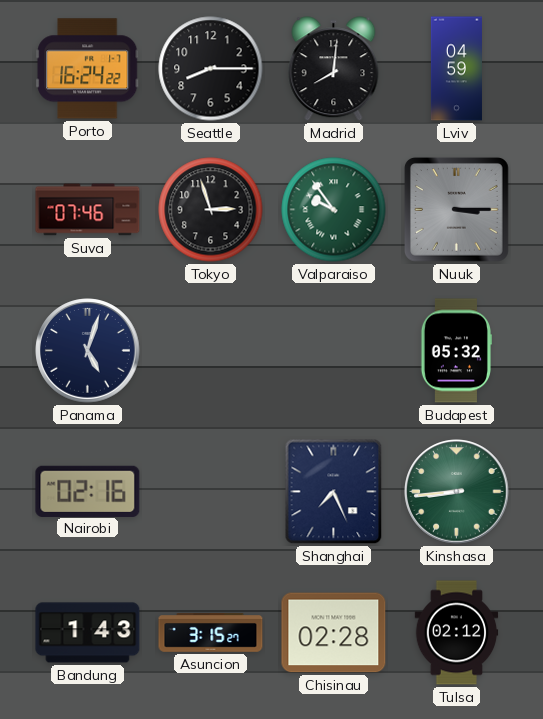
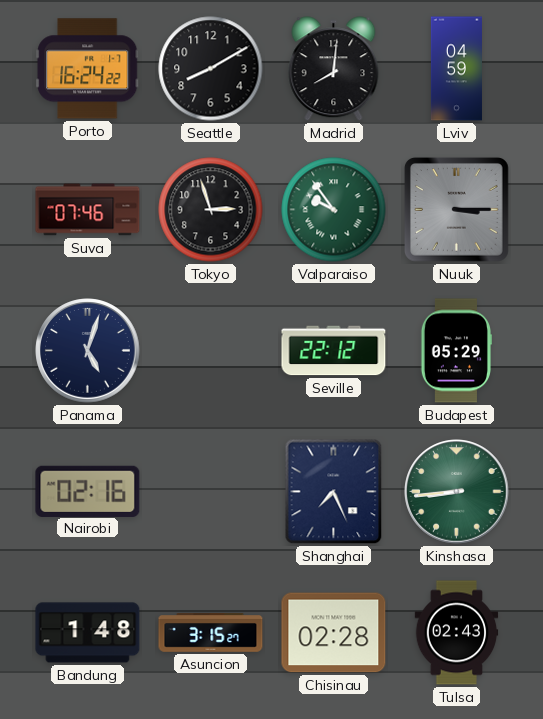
Seattle: 8:15 -> 8:10
Seville: none -> 22:12
Budapest: 05:32 -> 05:29
Bandung: 1:43 -> 1:48
Tulsa: 02:12 -> 02:43
